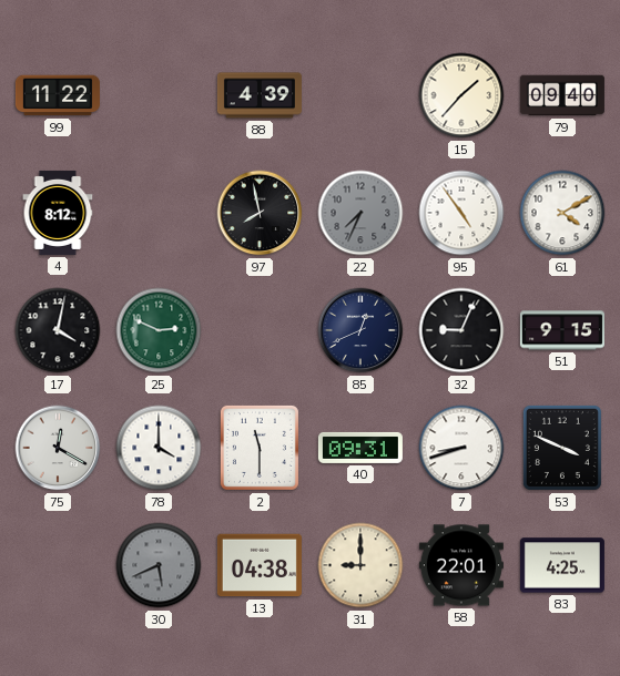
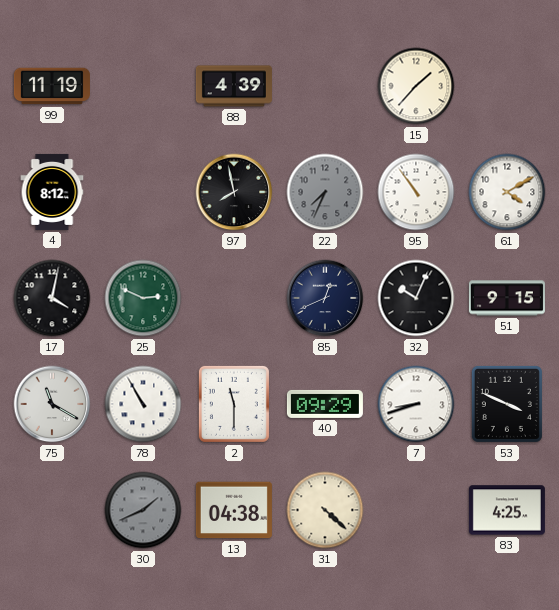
99: 11:22 -> 11:19
79: 09:40 -> none
95: 4:54 -> 10:54
32: 9:04 -> 10:04
75: 12:20 -> 11:20
78: 4:00 -> 10:55
40: 09:31 -> 09:29
30: 5:41 -> 1:41
31: 9:00 -> 4:22
58: 22:01 -> none
